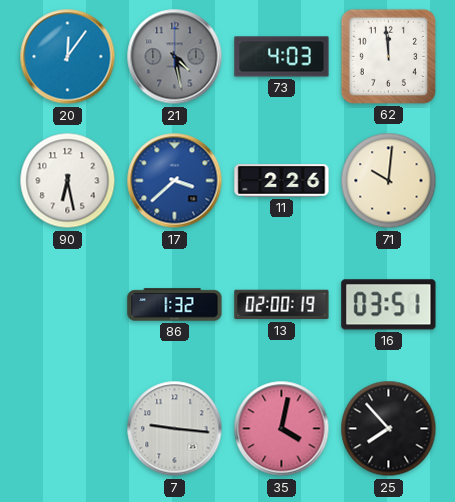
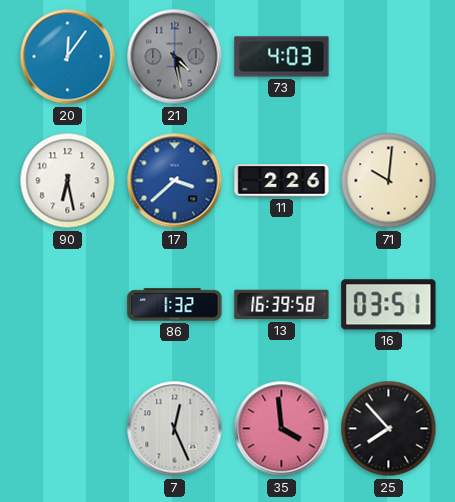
62: 11:59 -> none
13: 02:00 -> 16:39
7: 9:16 -> 12:26
35: 4:02 -> 3:59
